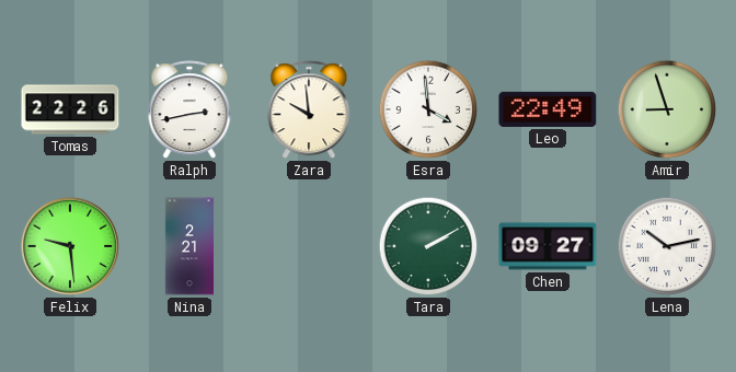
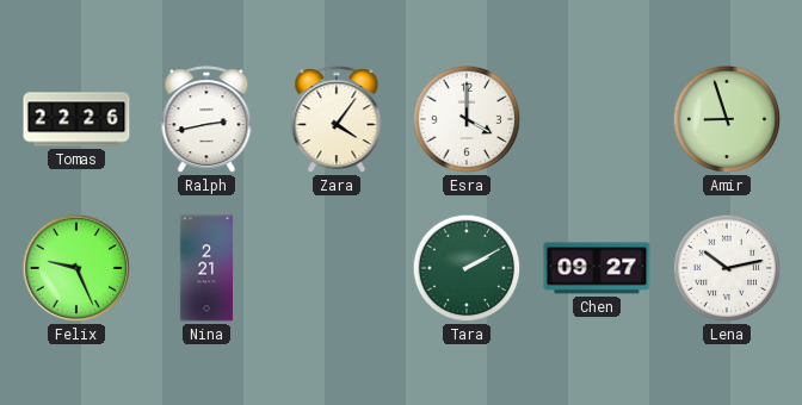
Zara: 9:59 -> 4:06
Esra: 3:59 -> 4:00
Leo: 22:49 -> none
Felix: 9:29 -> 9:26
